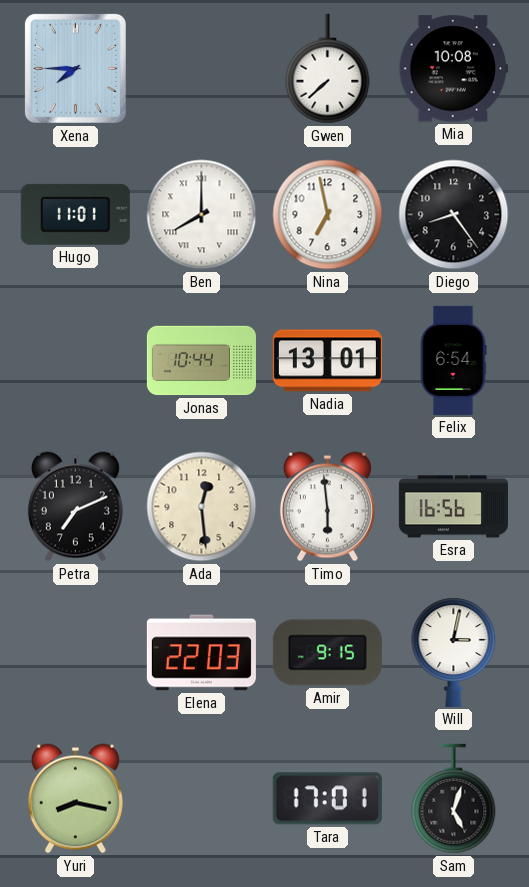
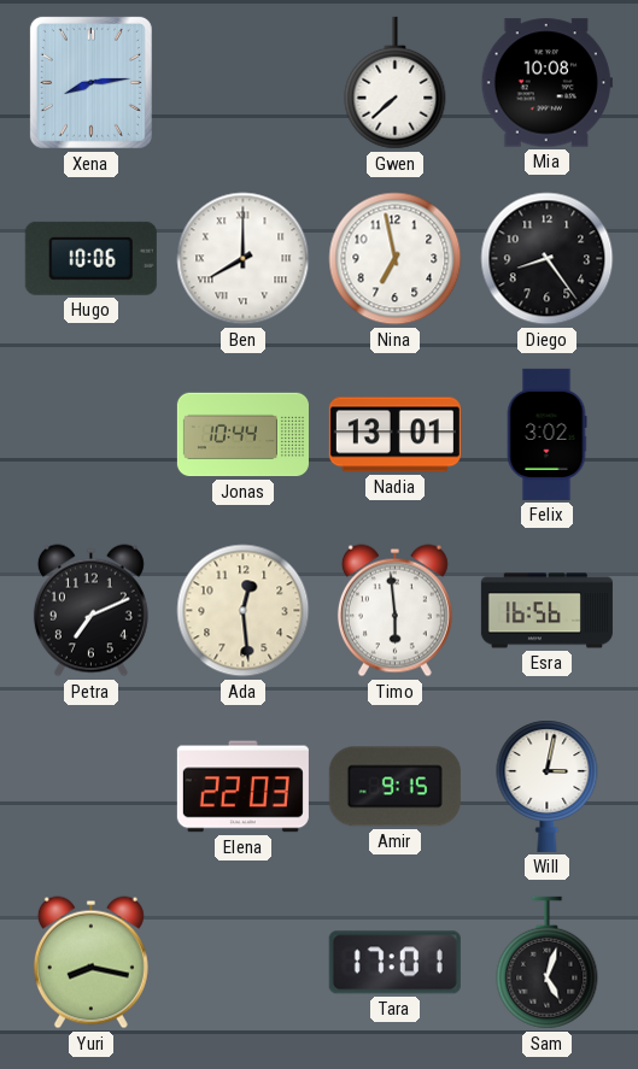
Xena: 7:45 -> 8:14
Hugo: 11:01 -> 10:06
Felix: 6:54 -> 3:02
